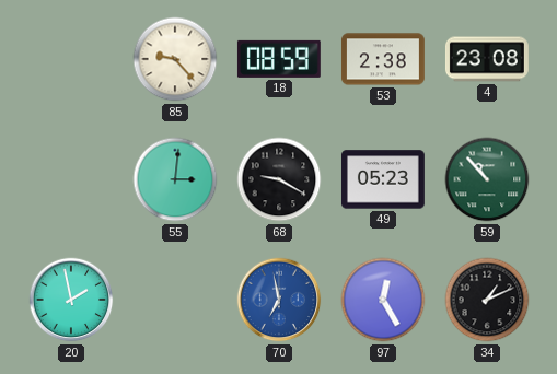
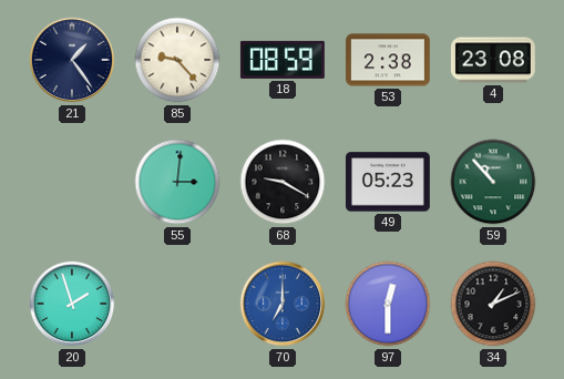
21: none -> 1:24
20: 1:58 -> 1:57
70: 6:58 -> 7:00
97: 12:25 -> 12:30
